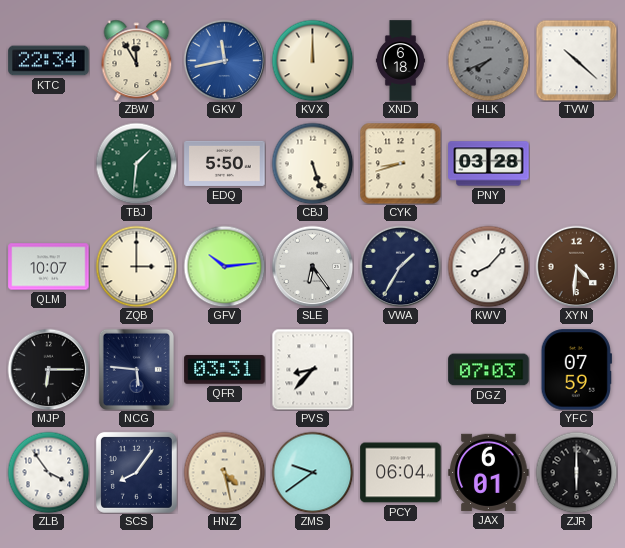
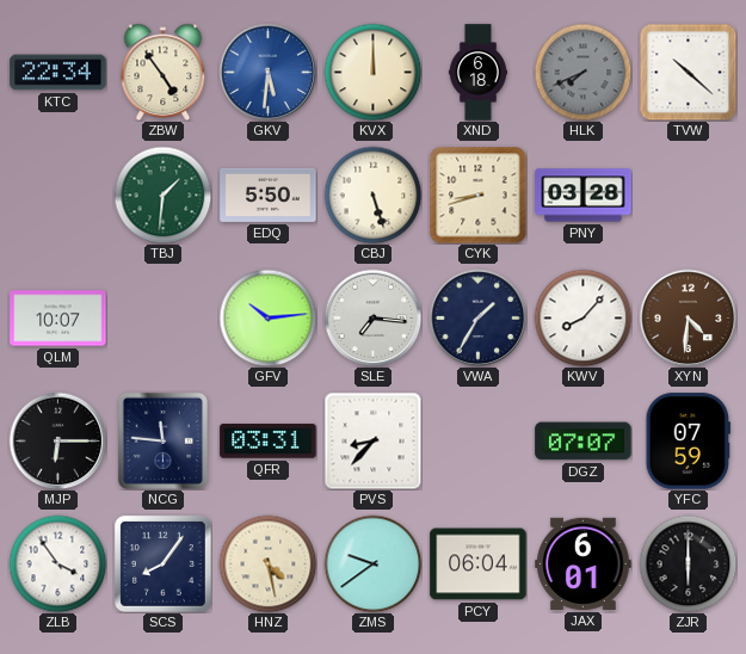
ZBW: 11:55 -> 4:54
GKV: 11:43 -> 5:31
ZQB: 3:00 -> none
SLE: 6:24 -> 7:16
NCG: 5:46 -> 11:46
DGZ: 07:03 -> 07:07
